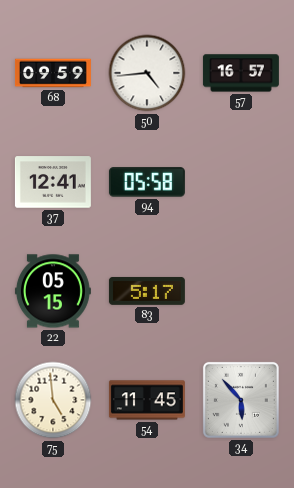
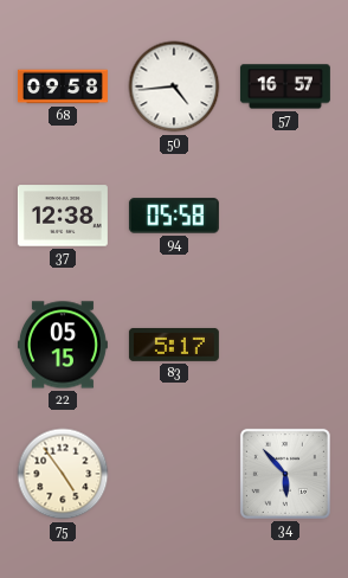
68: 09:59 -> 09:58
37: 12:41 -> 12:38
75: 4:59 -> 4:54
54: 11:45 -> none
